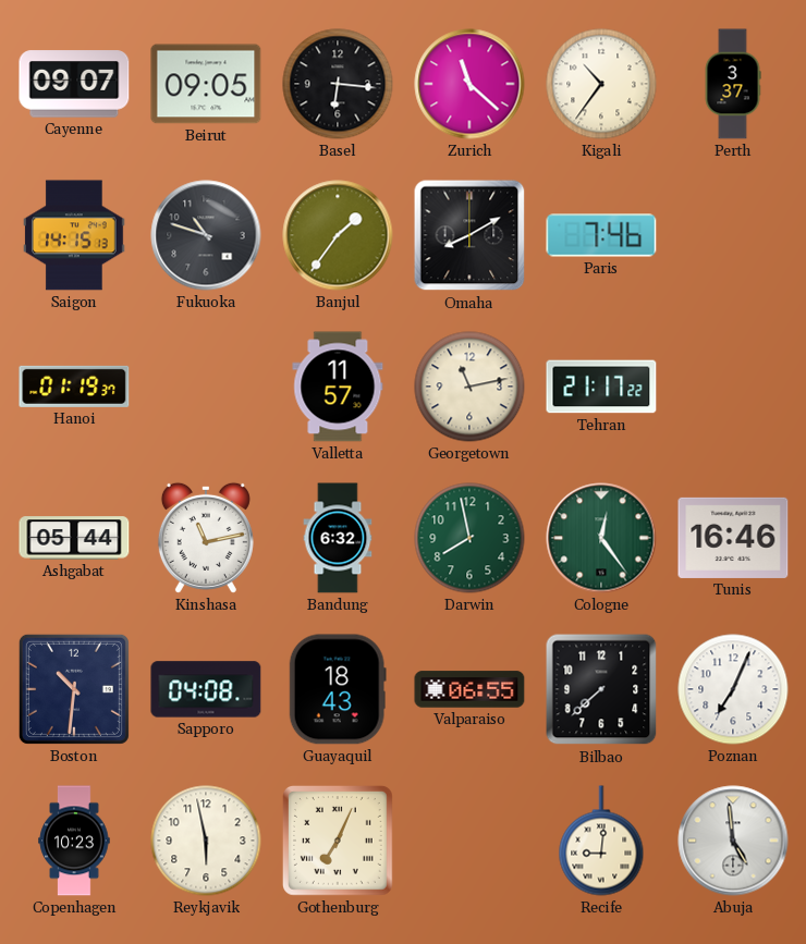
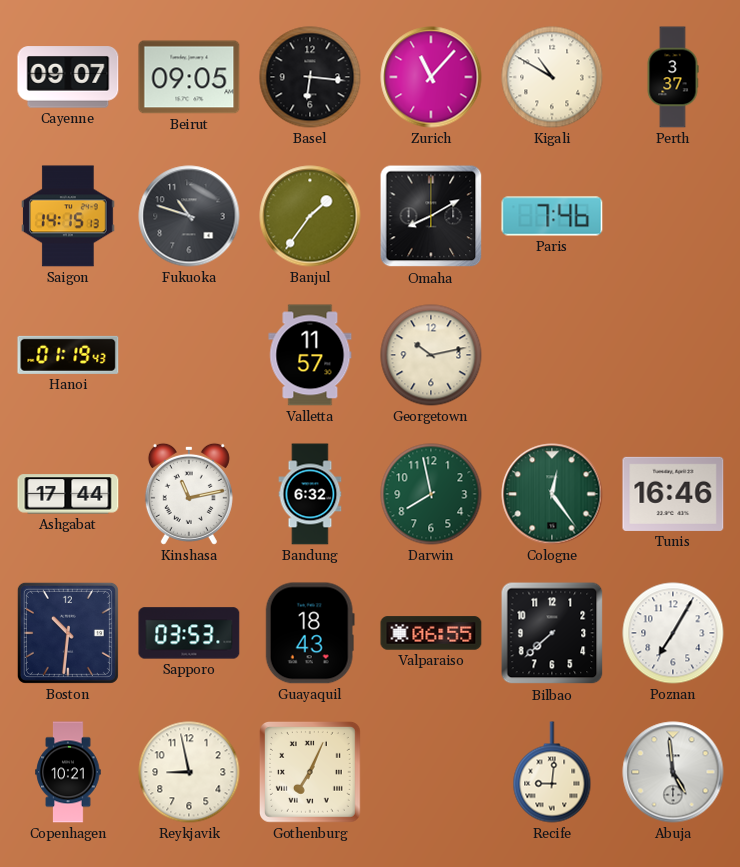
Zurich: 11:22 -> 11:07
Kigali: 10:36 -> 10:50
Hanoi: 01:19:37 -> 01:19:43
Georgetown: 11:13 -> 10:13
Tehran: 21:17 -> none
Ashgabat: 05:44 -> 17:44
Sapporo: 04:08 -> 03:53
Poznan: 7:04 -> 7:05
Copenhagen: 10:23 -> 10:21
Reykjavik: 5:58 -> 8:58
